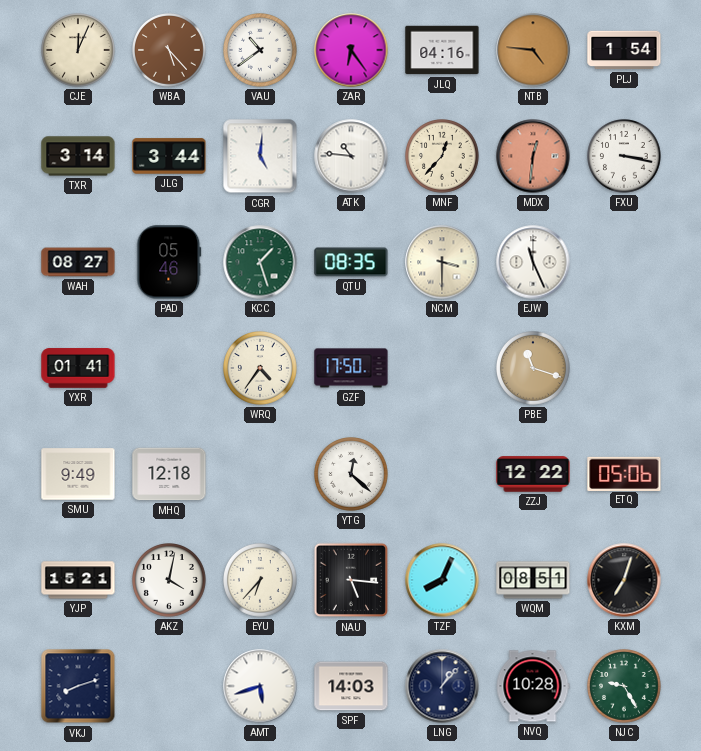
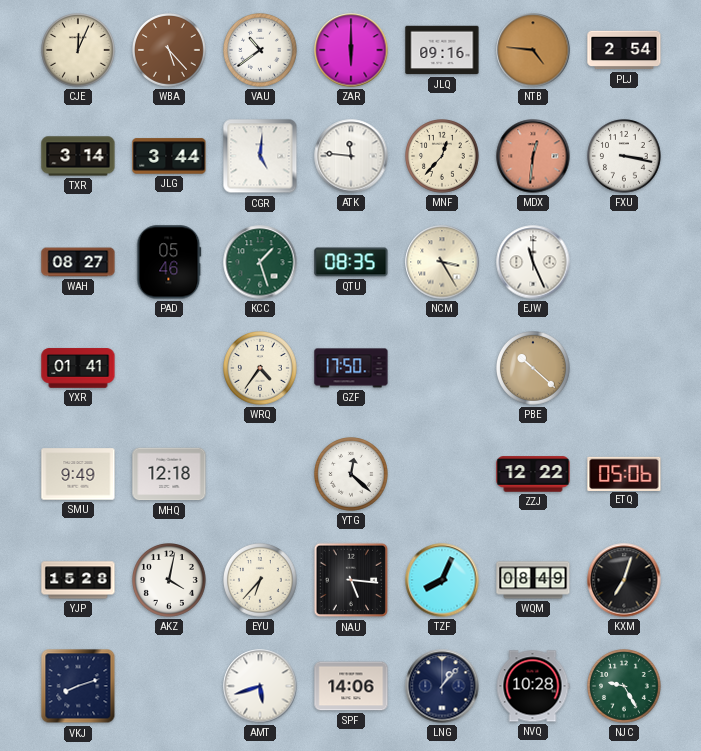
ZAR: 6:24 -> 6:00
JLQ: 04:16 -> 09:16
PLJ: 1:54 -> 2:54
ATK: 10:46 -> 11:46
NCM: 3:30 -> 3:25
PBE: 11:18 -> 10:22
YJP: 15:21 -> 15:28
WQM: 08:51 -> 08:49
SPF: 14:03 -> 14:06
